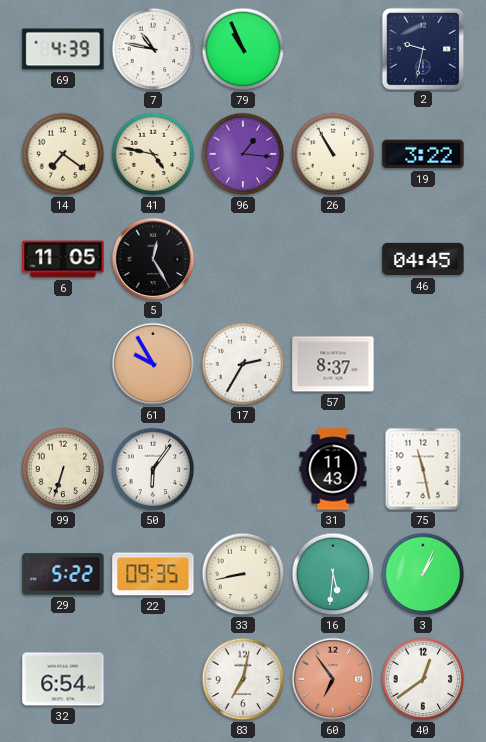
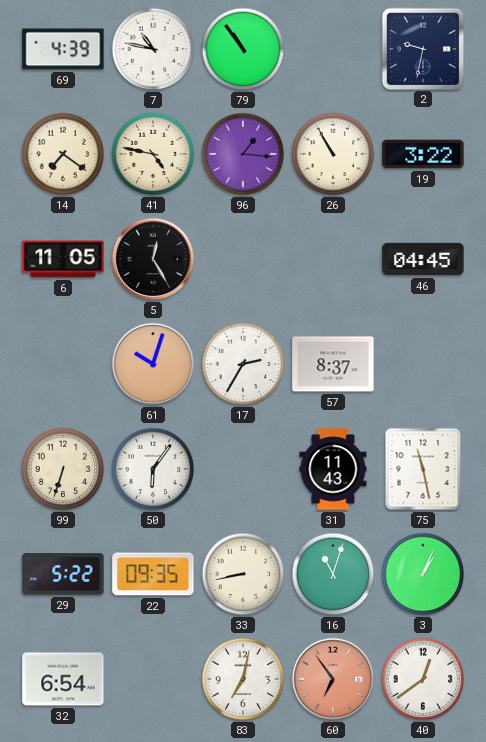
79: 10:56 -> 10:54
61: 9:55 -> 10:03
16: 5:31 -> 11:03
